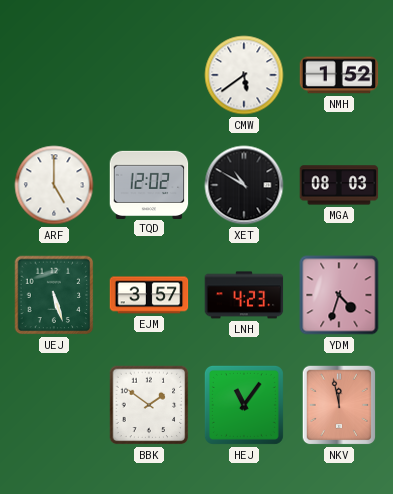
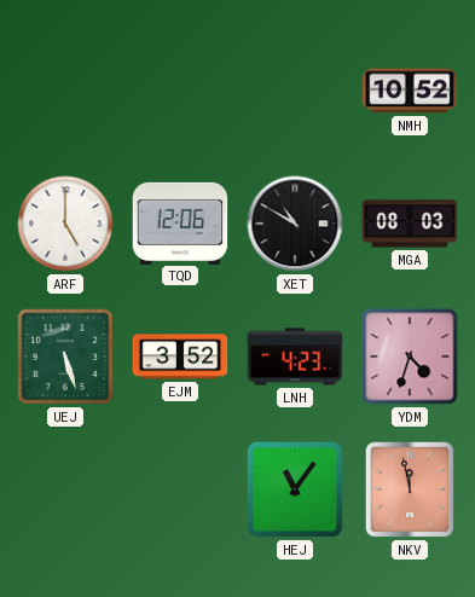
CMW: 5:39 -> none
NMH: 1:52 -> 10:52
TQD: 12:02 -> 12:06
EJM: 3:57 -> 3:52
BBK: 1:51 -> none
